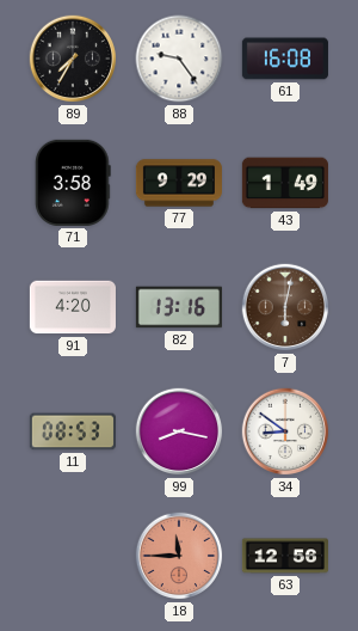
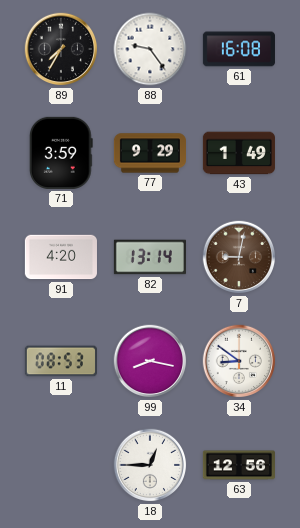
71: 3:58 -> 3:59
82: 13:16 -> 13:14
7: 6:02 -> 9:02
18: 11:45 -> 12:45
18 dial: salmon -> white
